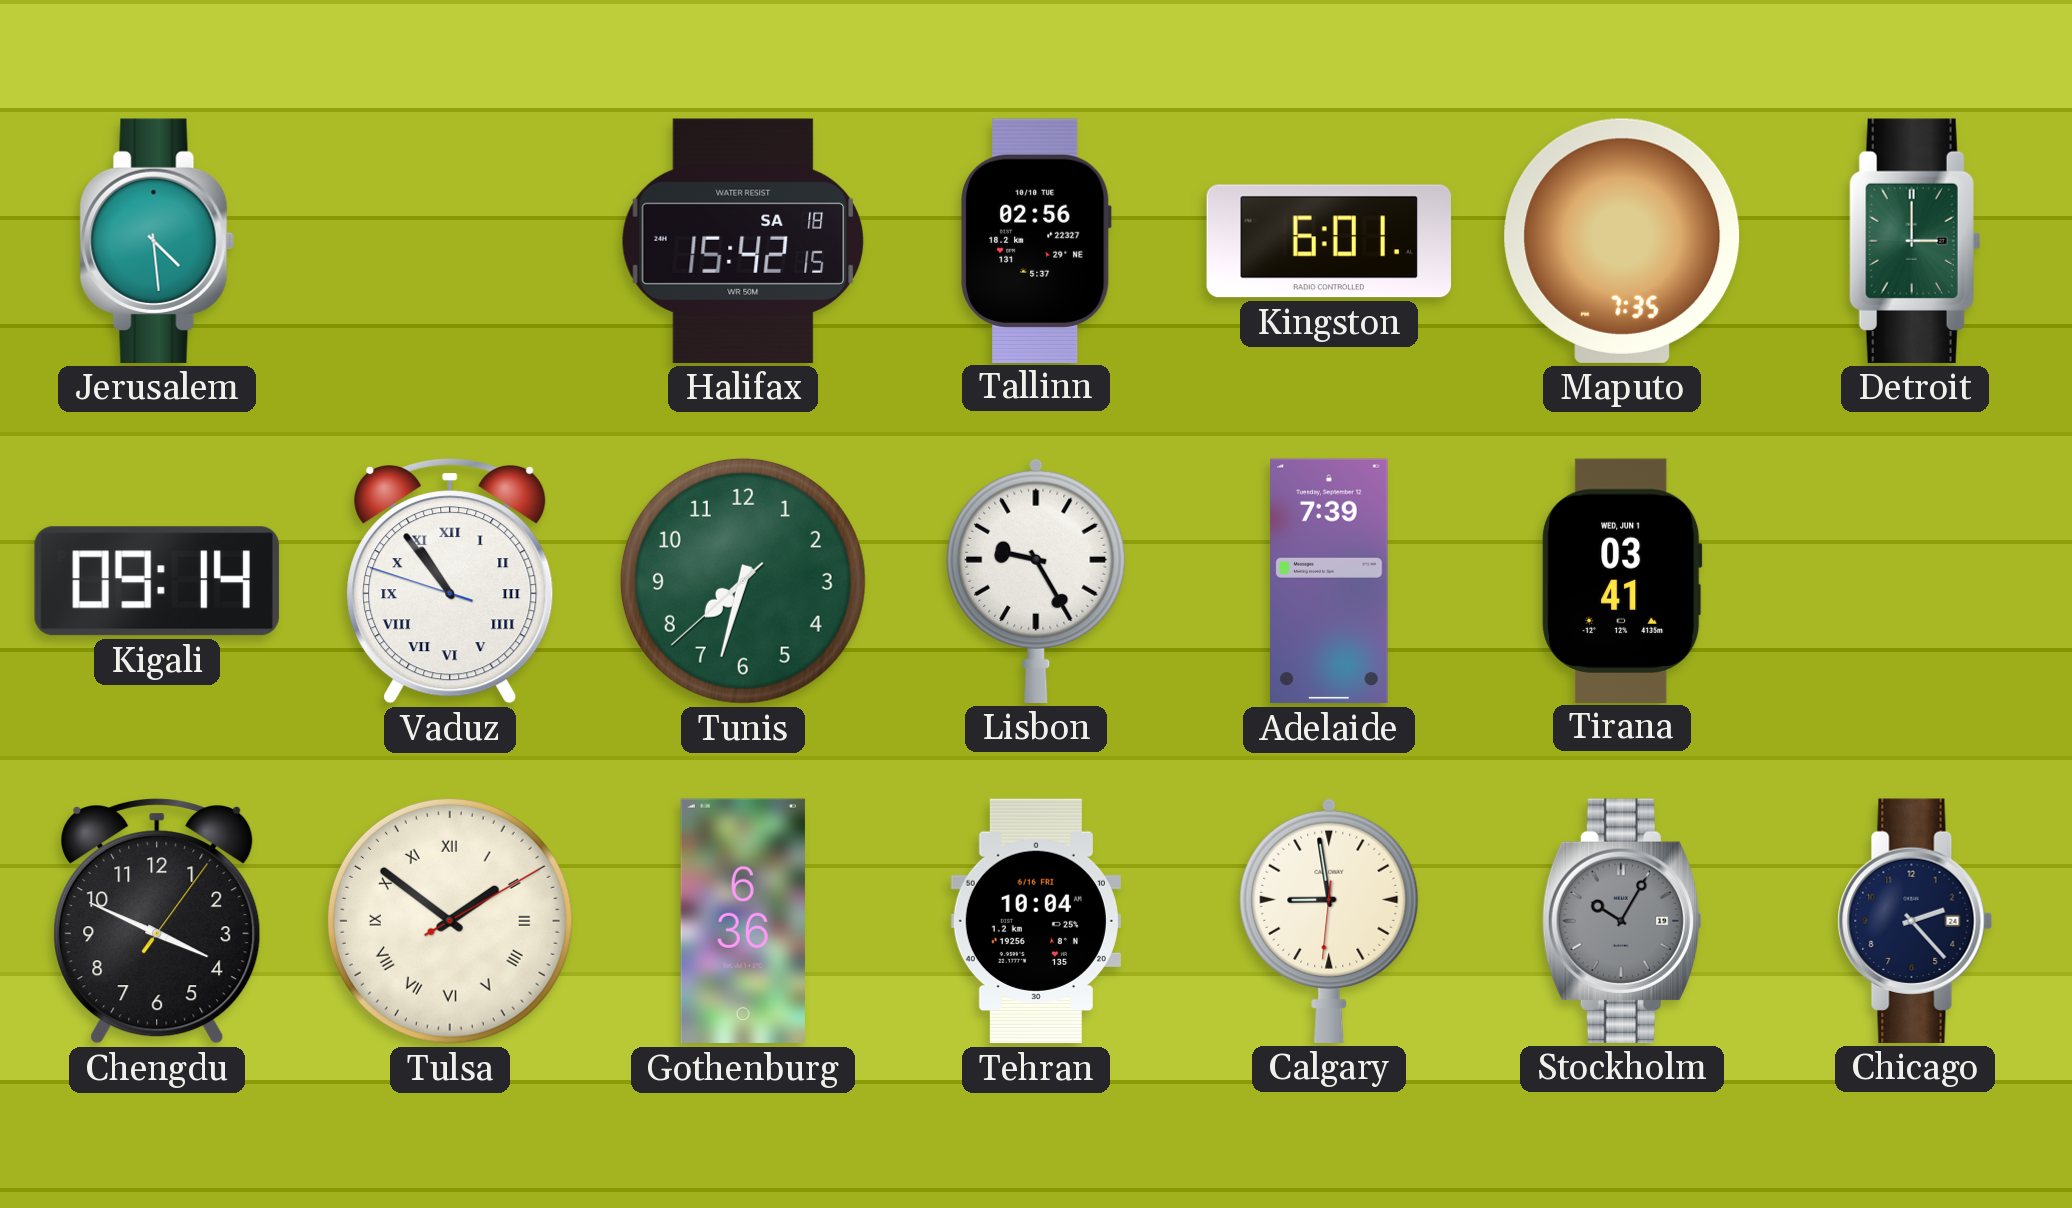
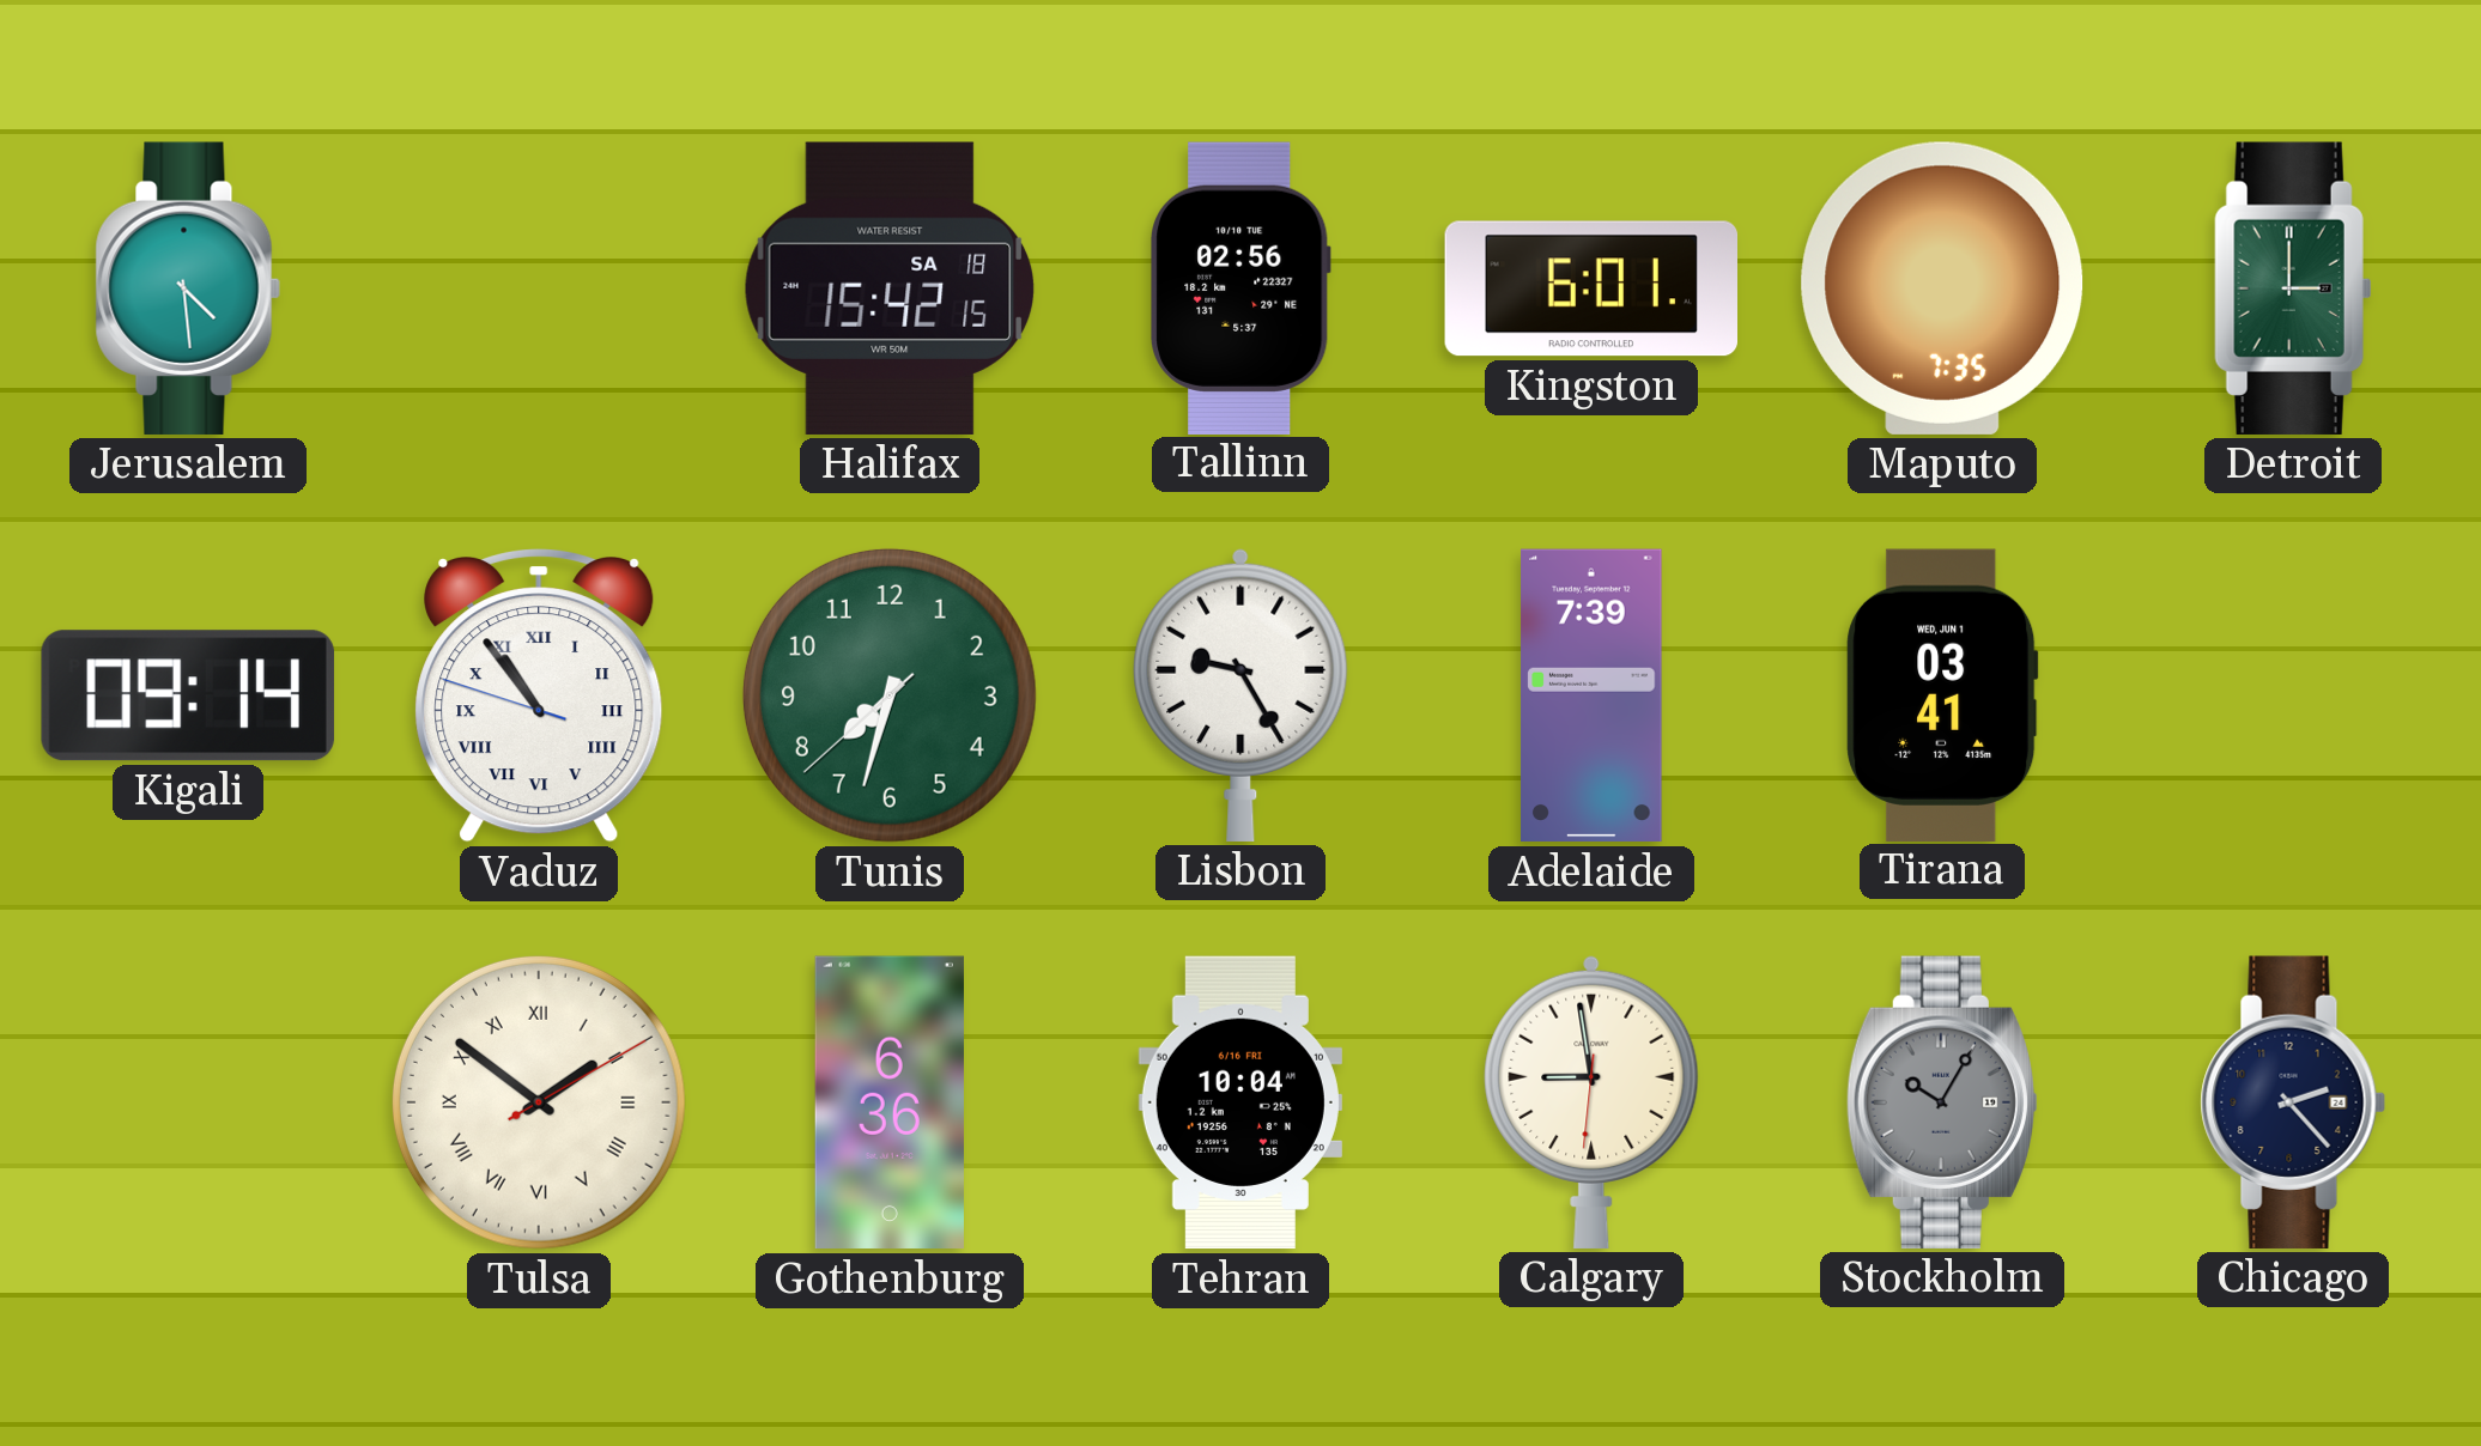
Chengdu: 3:49 -> none
